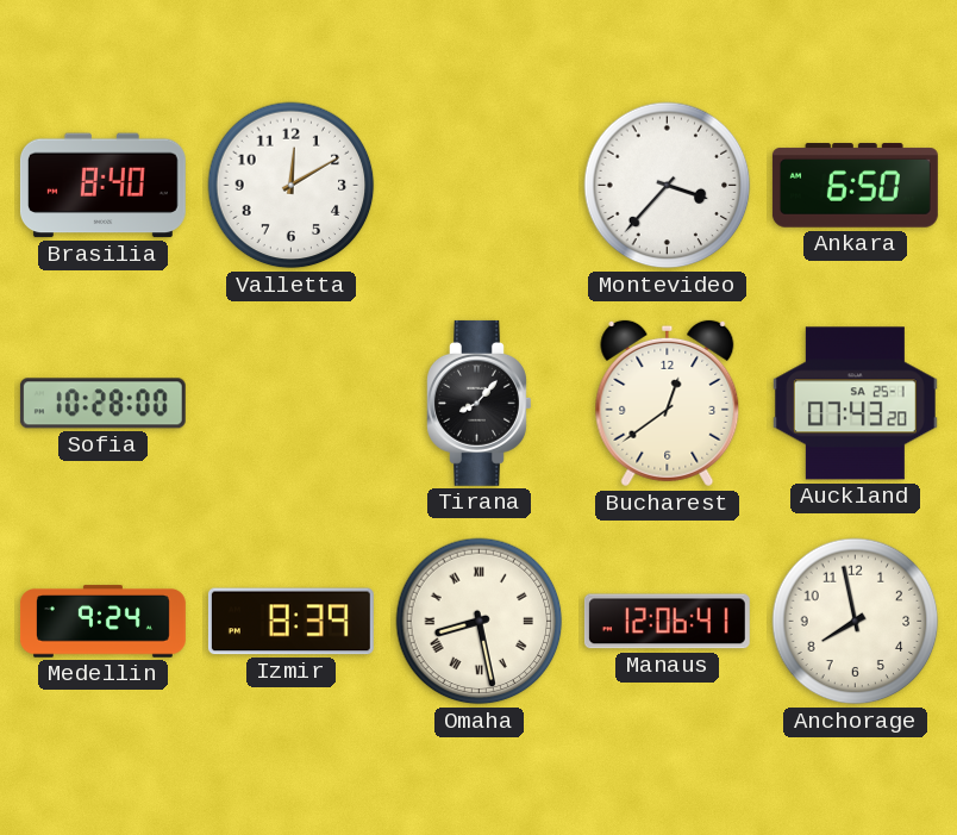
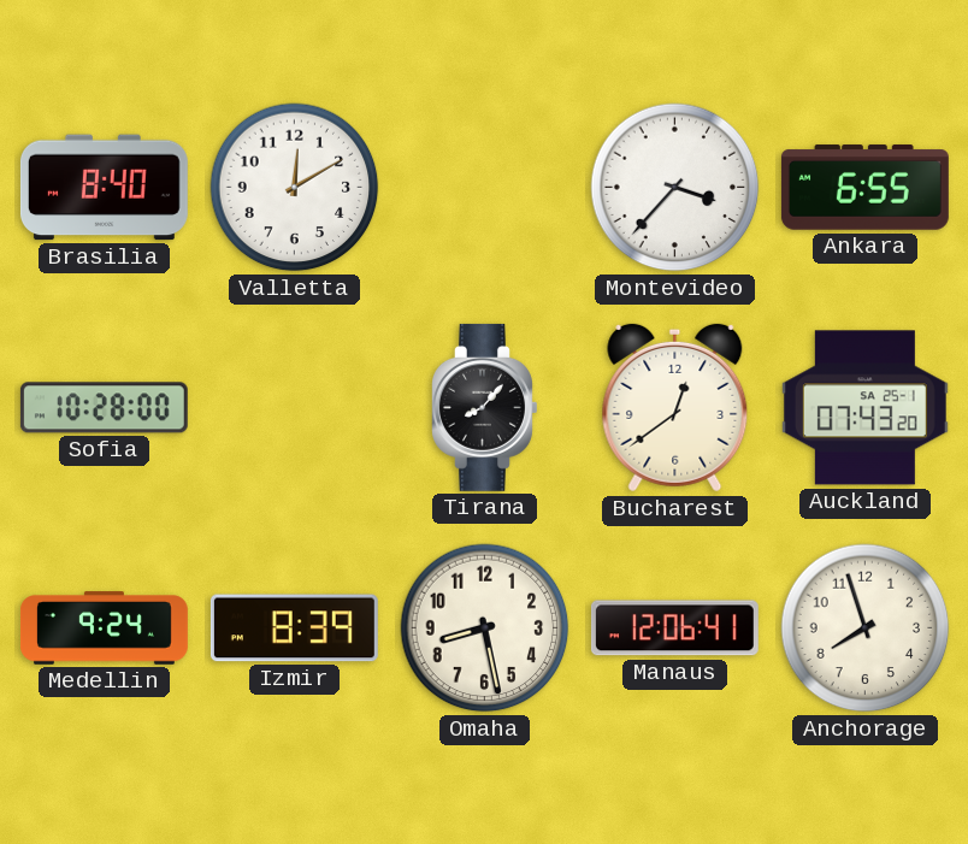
Ankara: 6:50 -> 6:55
Omaha numerals: Roman -> Arabic
Anchorage: 7:58 -> 7:57
